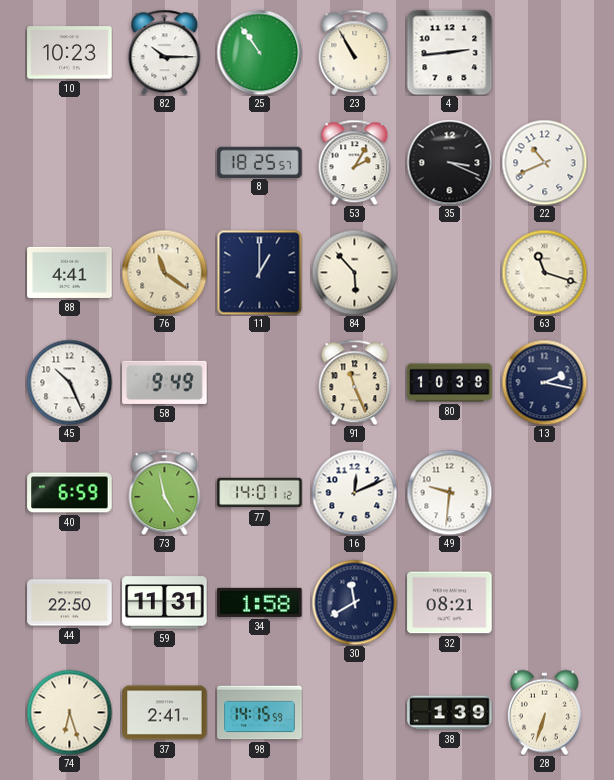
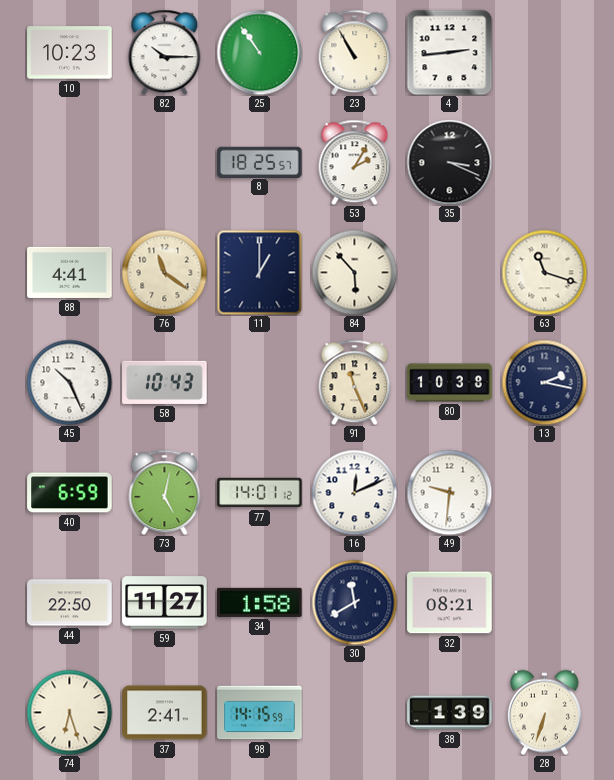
22: 10:41 -> none
58: 9:49 -> 10:43
73: 4:58 -> 5:02
59: 11:31 -> 11:27
